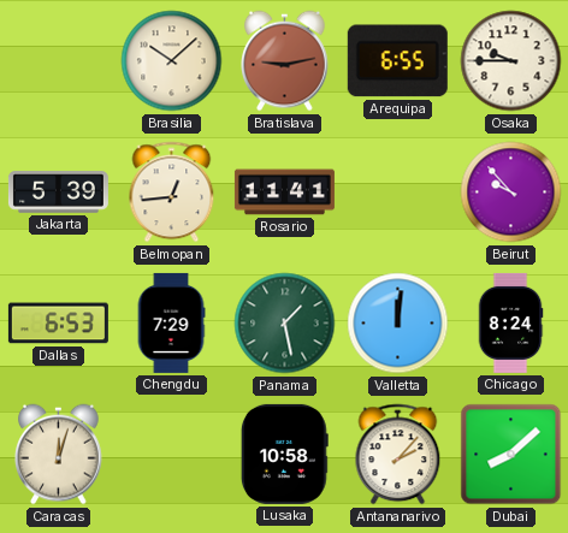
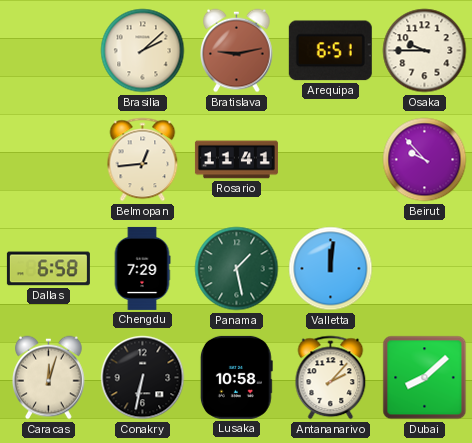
Brasilia: 10:08 -> 2:08
Arequipa: 6:55 -> 6:51
Jakarta: 5:39 -> none
Dallas: 6:53 -> 6:58
Chicago: 8:24 -> none
Conakry: none -> 6:32
